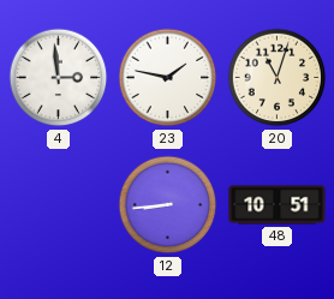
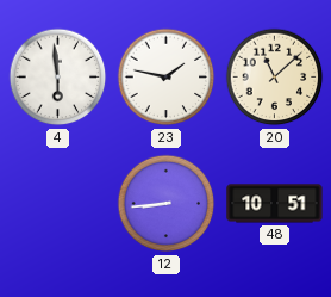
4: 2:59 -> 5:59
20: 11:03 -> 11:08
